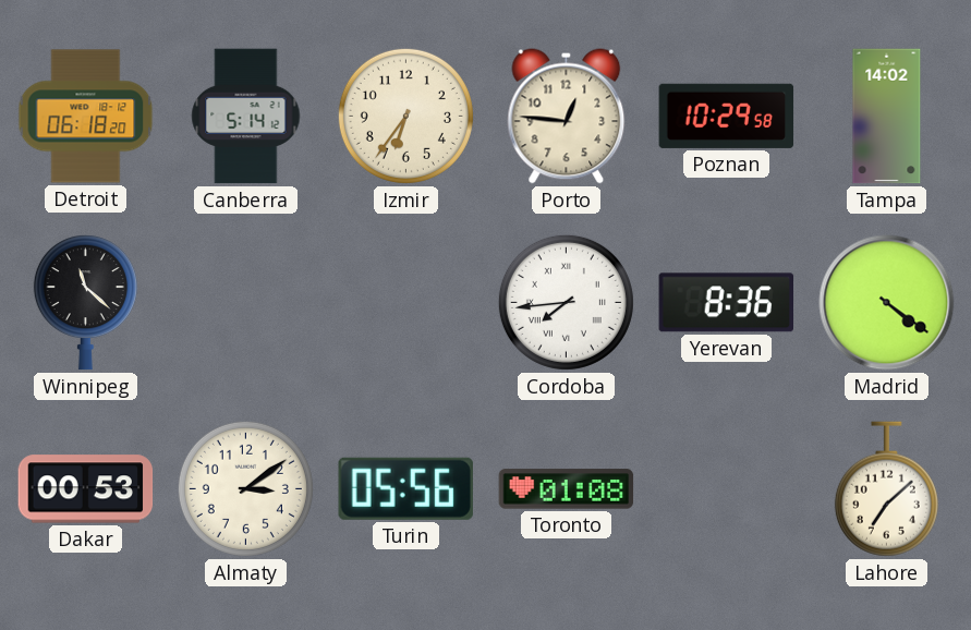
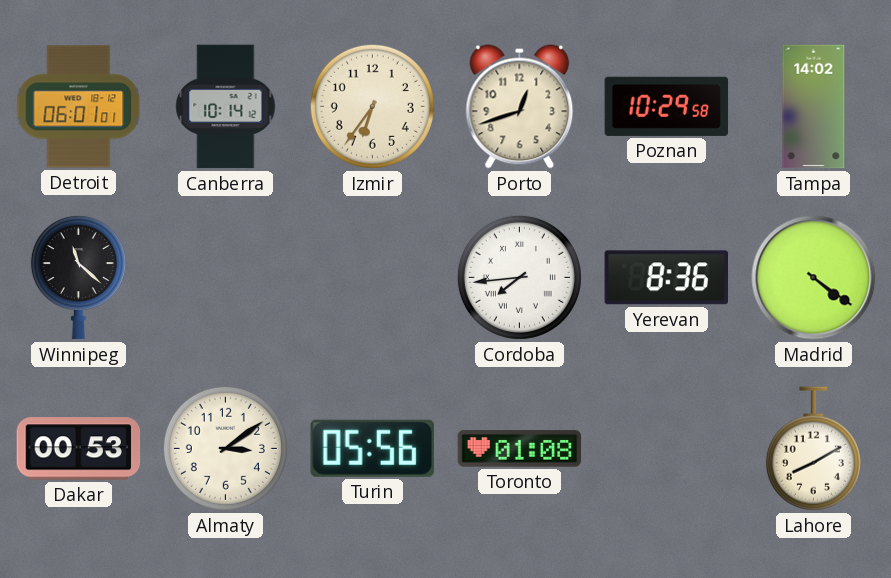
Detroit: 06:18 -> 06:01
Canberra: 5:14 -> 10:14
Porto: 12:46 -> 12:42
Lahore: 7:08 -> 8:10
